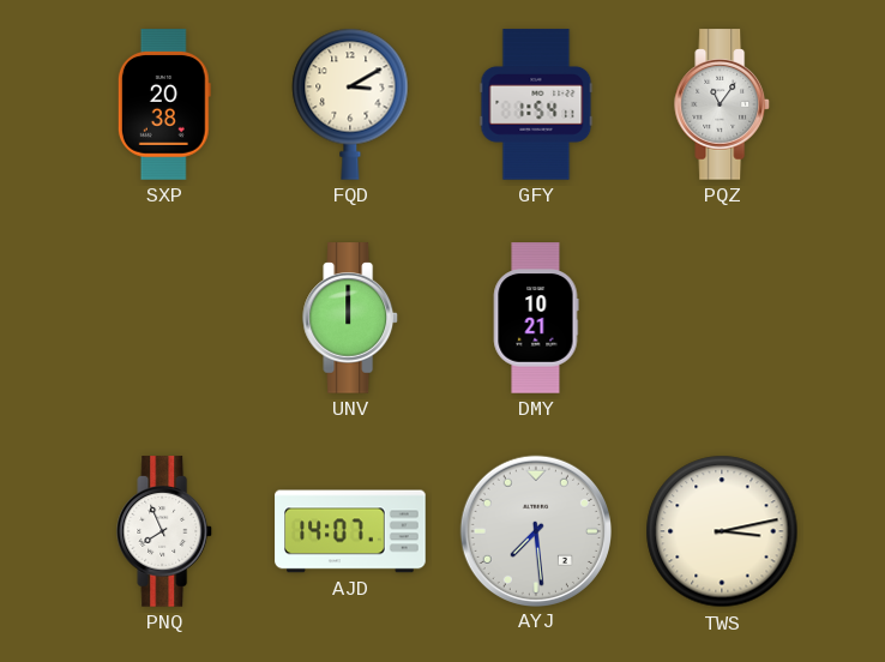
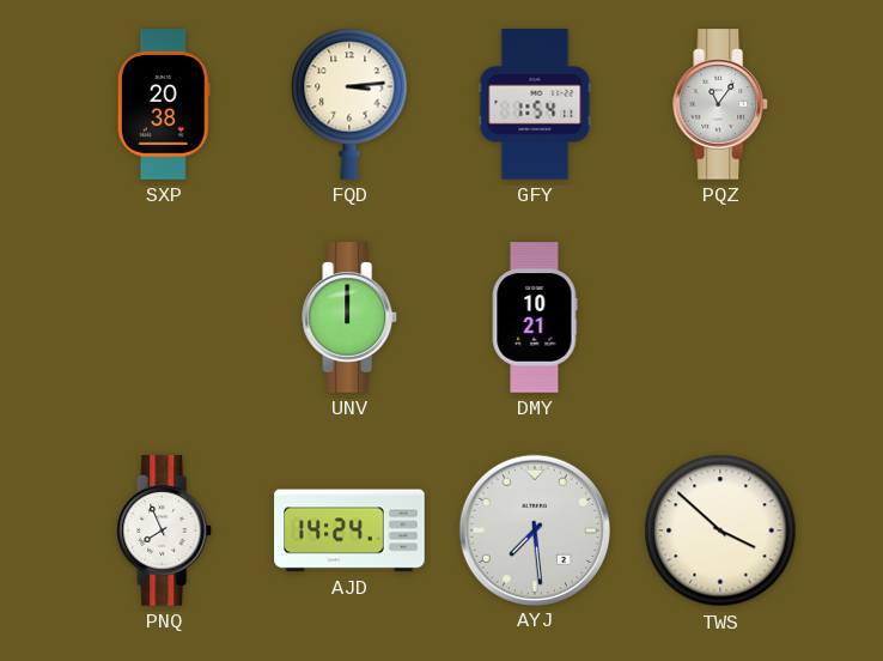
FQD: 3:10 -> 3:14
AJD: 14:07 -> 14:24
TWS: 3:13 -> 3:52
